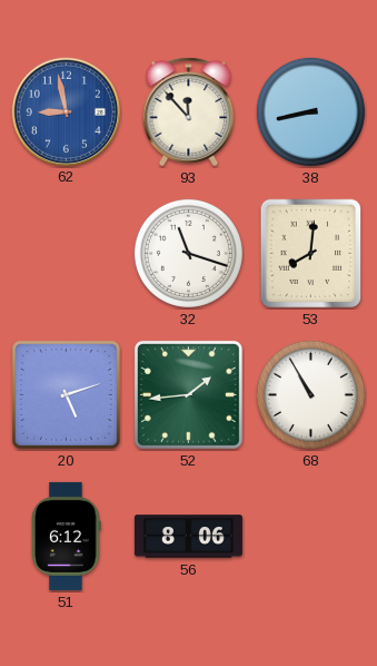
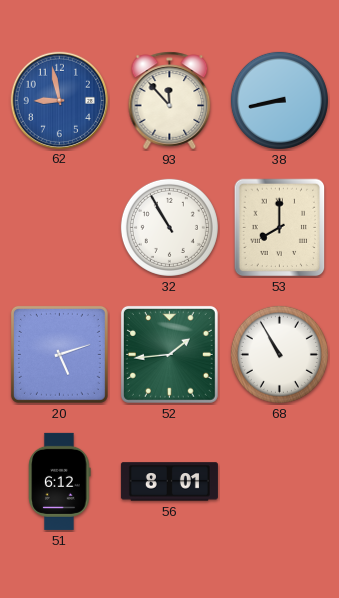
32: 11:18 -> 10:55
53: 8:01 -> 8:00
56: 8:06 -> 8:01
